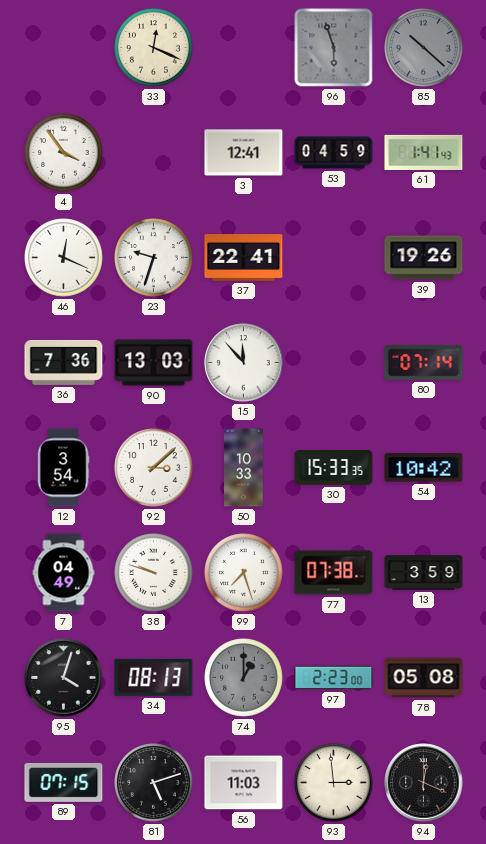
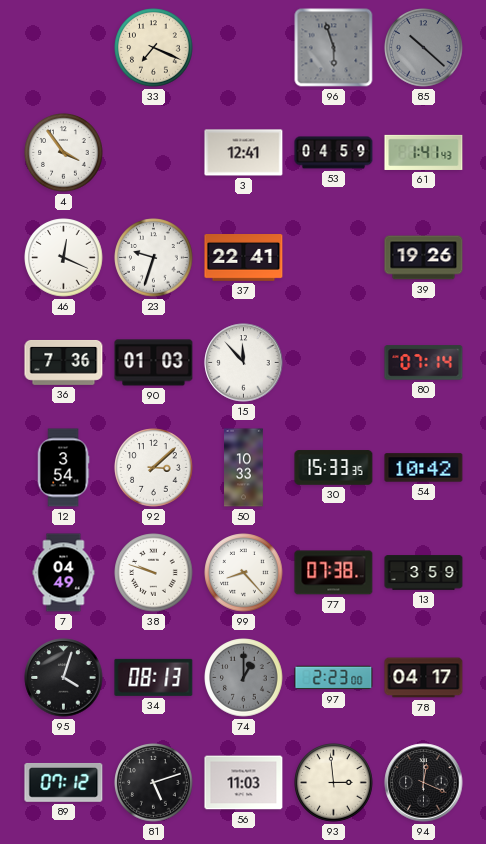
33: 12:19 -> 7:19
90: 13:03 -> 01:03
99: 7:27 -> 8:23
78: 05:08 -> 04:17
89: 07:15 -> 07:12
